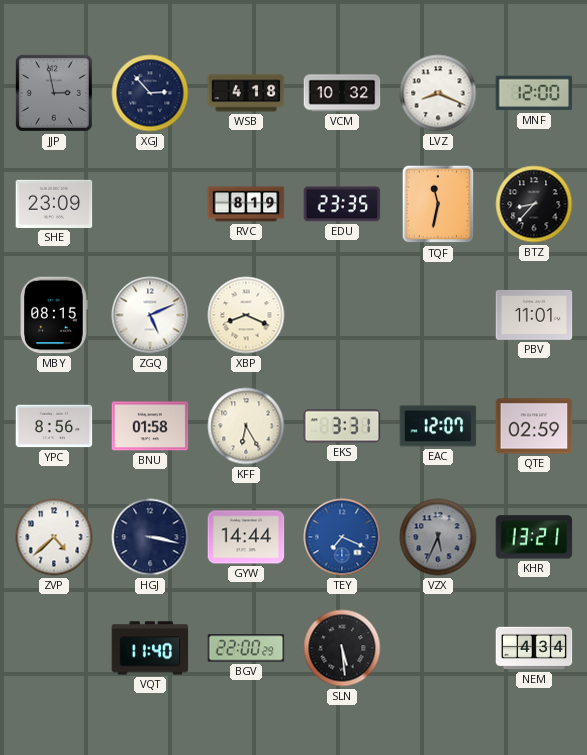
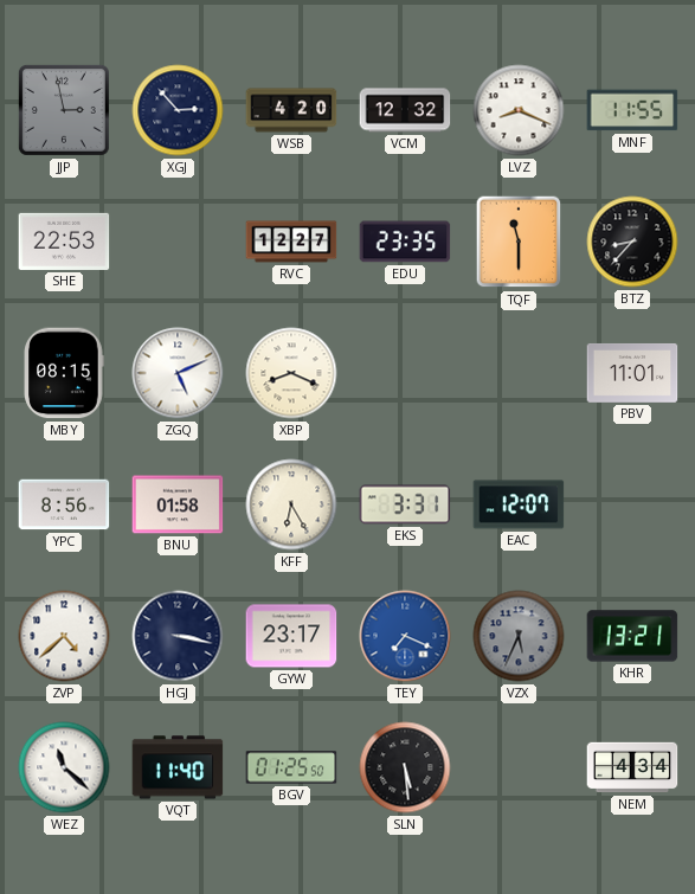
WSB: 4:18 -> 4:20
VCM: 10:32 -> 12:32
MNF: 12:00 -> 11:55
SHE: 23:09 -> 22:53
RVC: 8:19 -> 12:27
TQF: 11:32 -> 11:30
QTE: 02:59 -> none
GYW: 14:44 -> 23:17
WEZ: none -> 11:22
BGV: 22:00 -> 01:25
